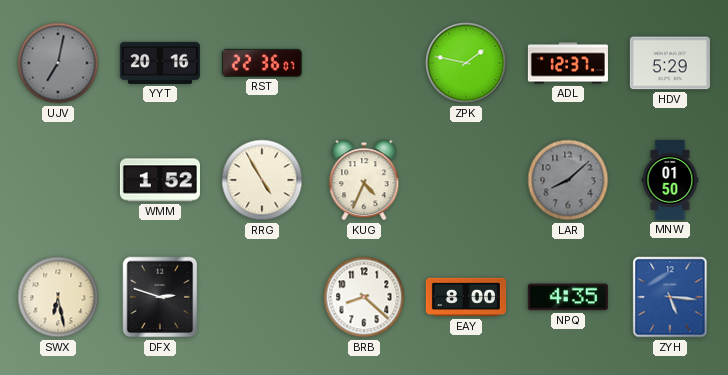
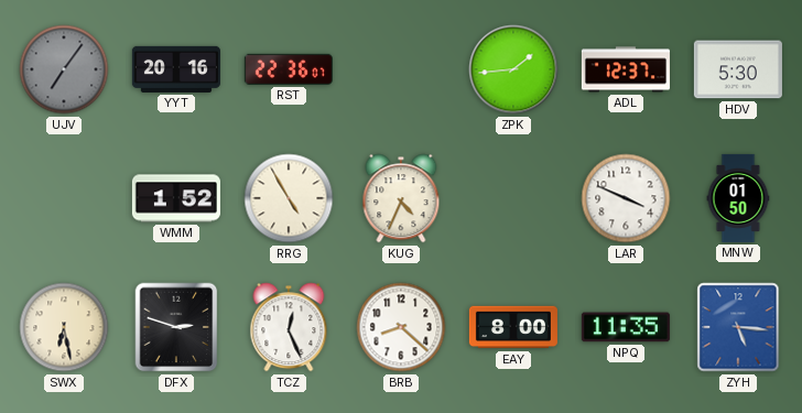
UJV: 7:02 -> 7:06
ZPK: 1:47 -> 1:44
HDV: 5:29 -> 5:30
LAR: 8:08 -> 3:49
LAR dial: grey -> white
TCZ: none -> 12:26
NPQ: 4:35 -> 11:35
